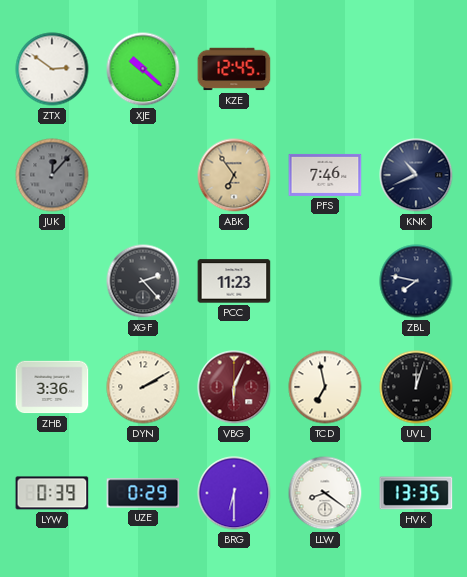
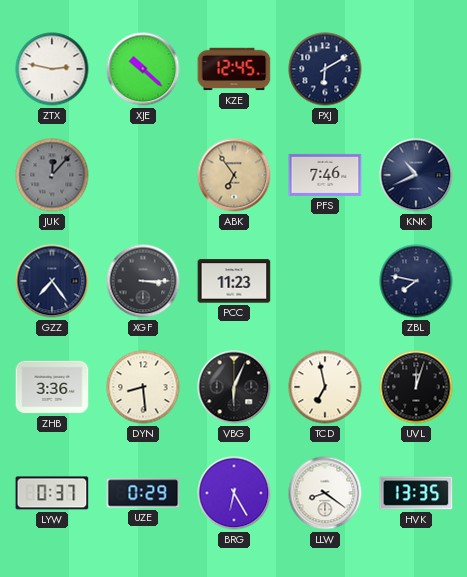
ZTX: 2:51 -> 2:47
PXJ: none -> 6:10
GZZ: none -> 7:24
XGF: 2:23 -> 3:15
DYN: 2:10 -> 8:29
VBG dial: burgundy -> black
LYW: 0:39 -> 0:37
BRG: 6:30 -> 6:25
